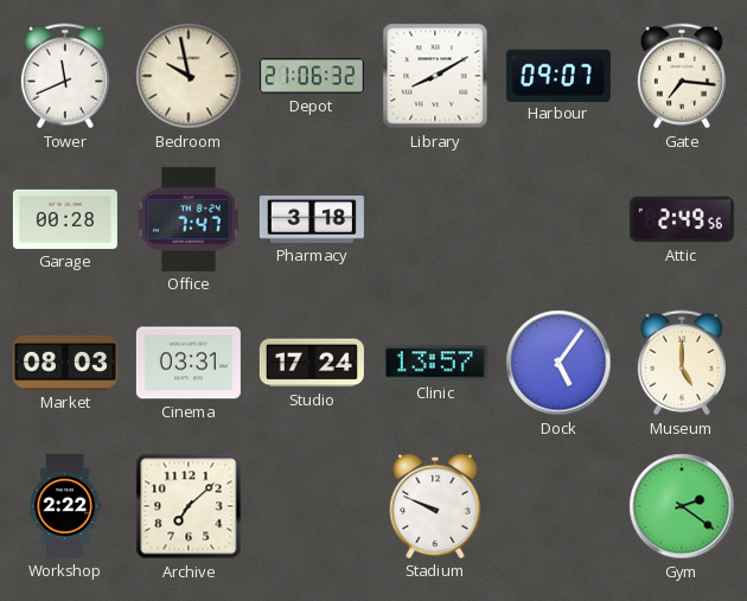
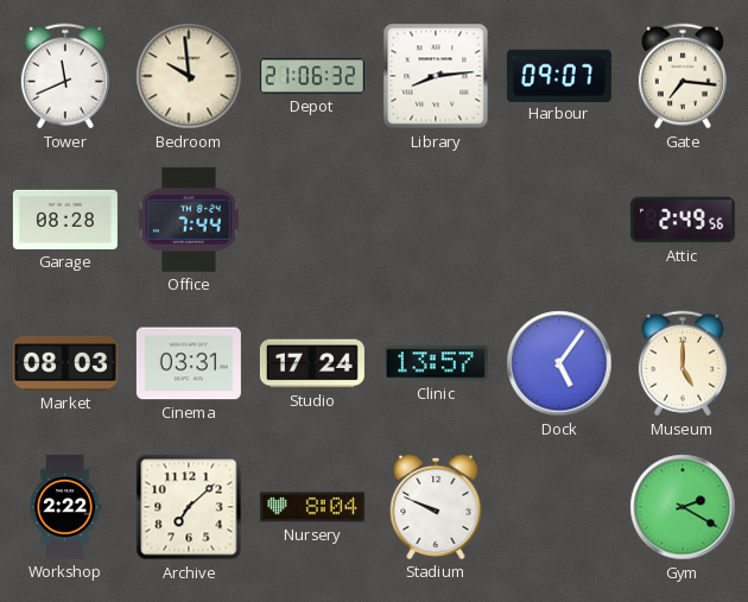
Bedroom: 9:58 -> 9:59
Library: 8:10 -> 8:14
Garage: 00:28 -> 08:28
Office: 7:47 -> 7:44
Pharmacy: 3:18 -> none
Nursery: none -> 8:04
Gym: 2:21 -> 2:20
